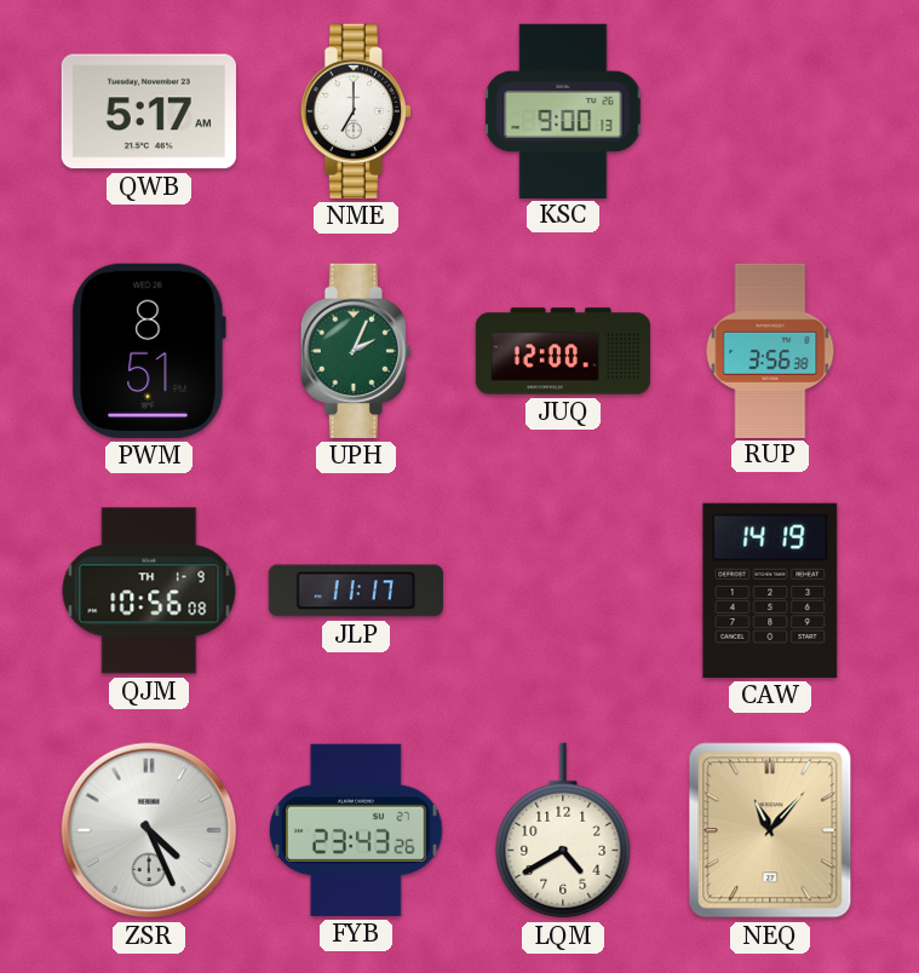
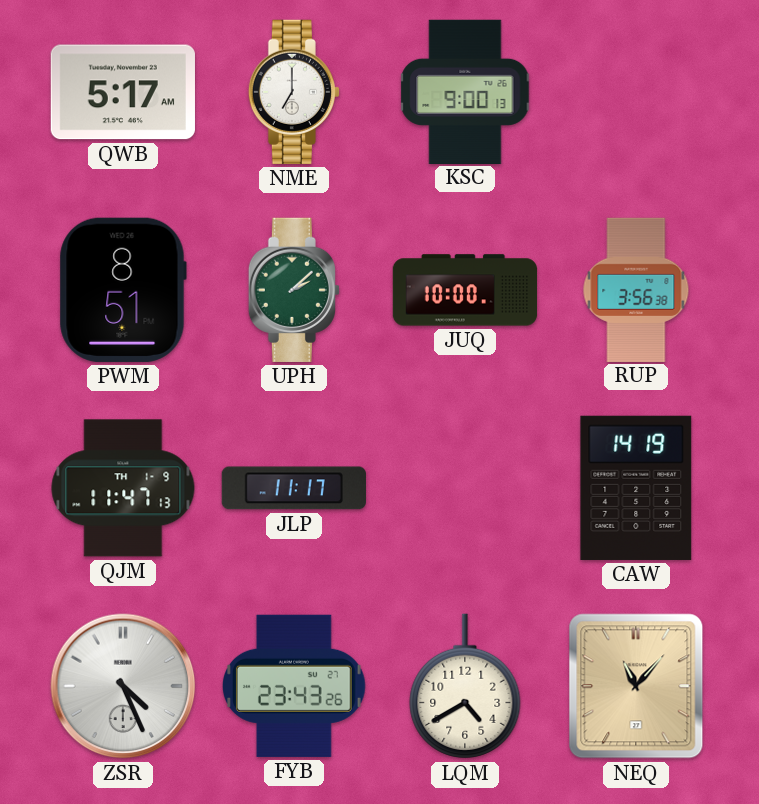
UPH: 2:04 -> 2:08
JUQ: 12:00 -> 10:00
QJM: 10:56 -> 11:47
